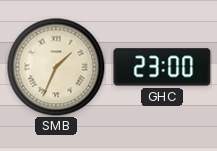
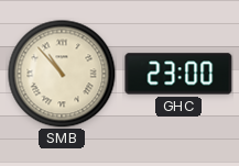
SMB: 1:34 -> 10:53
